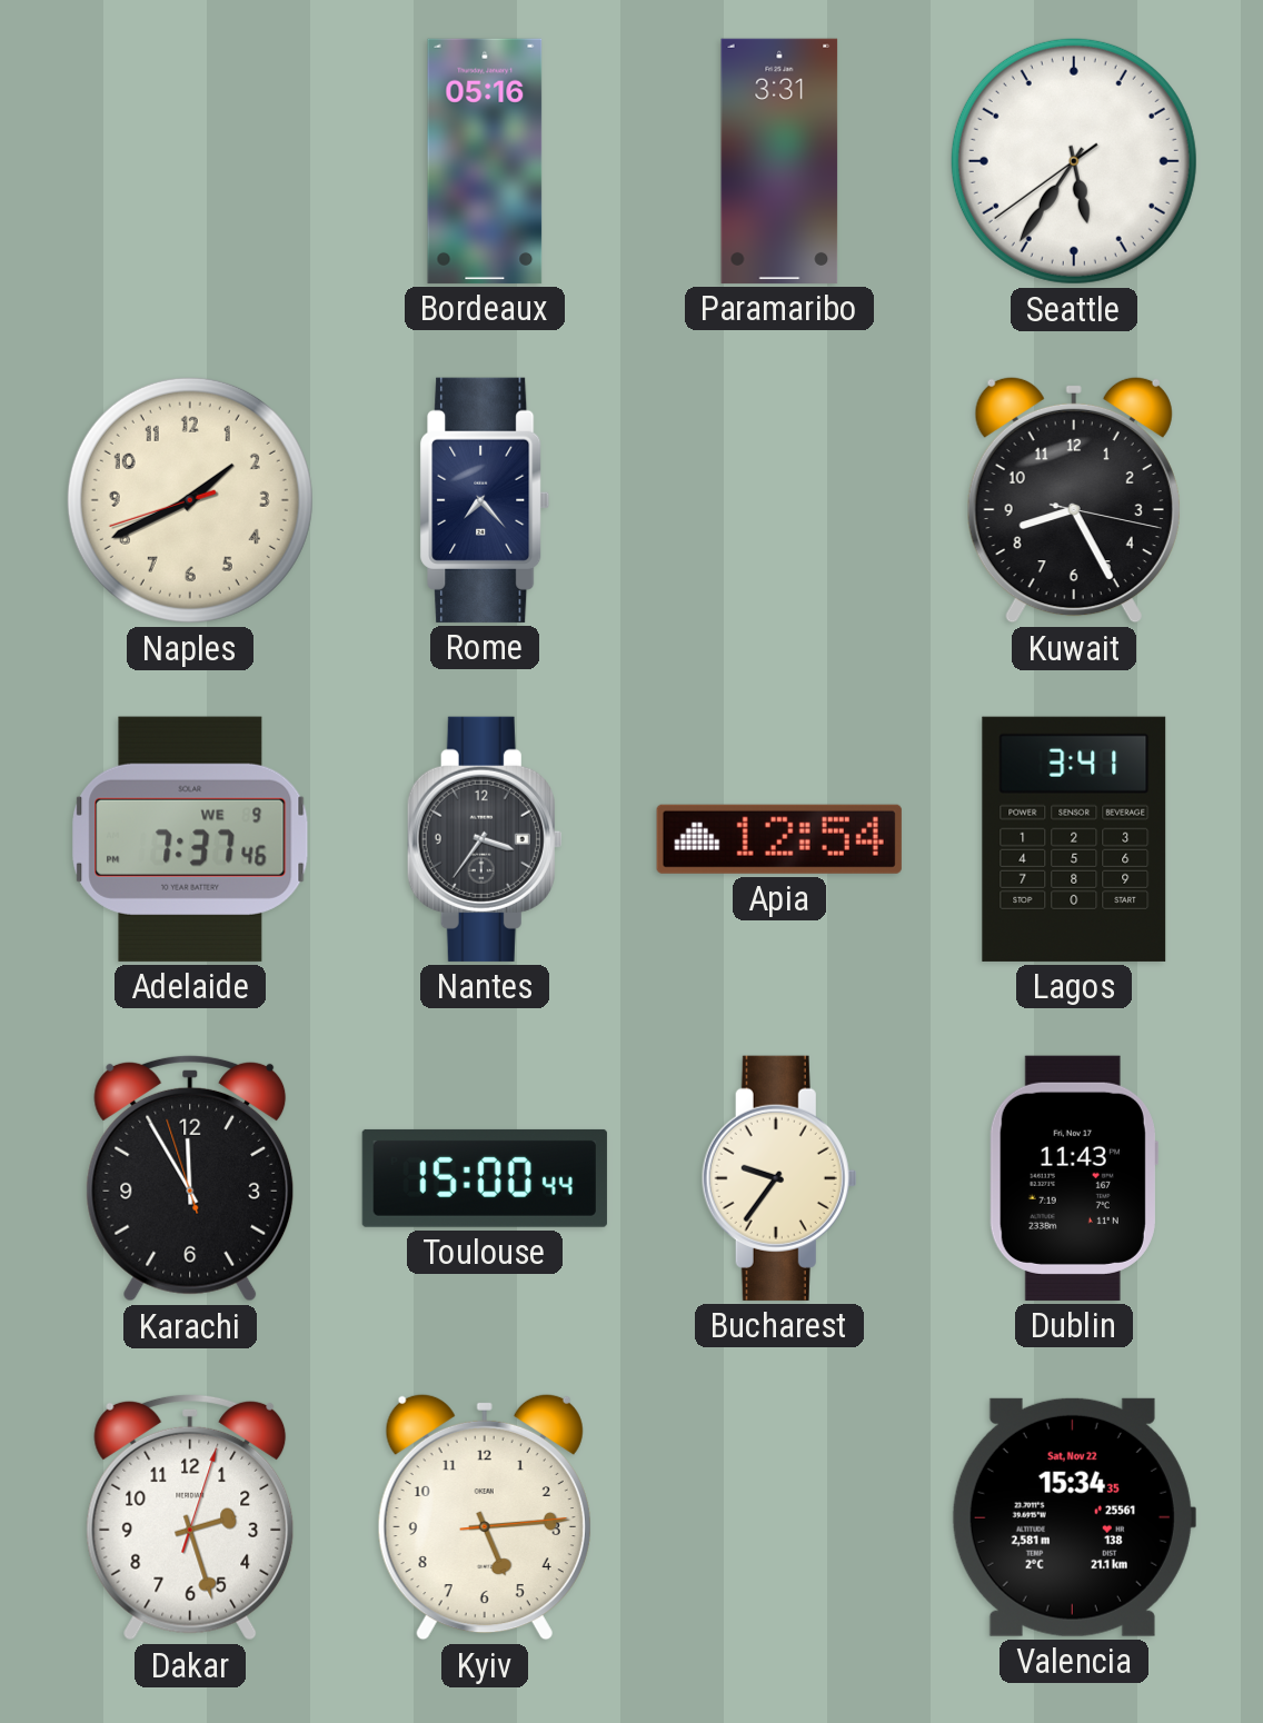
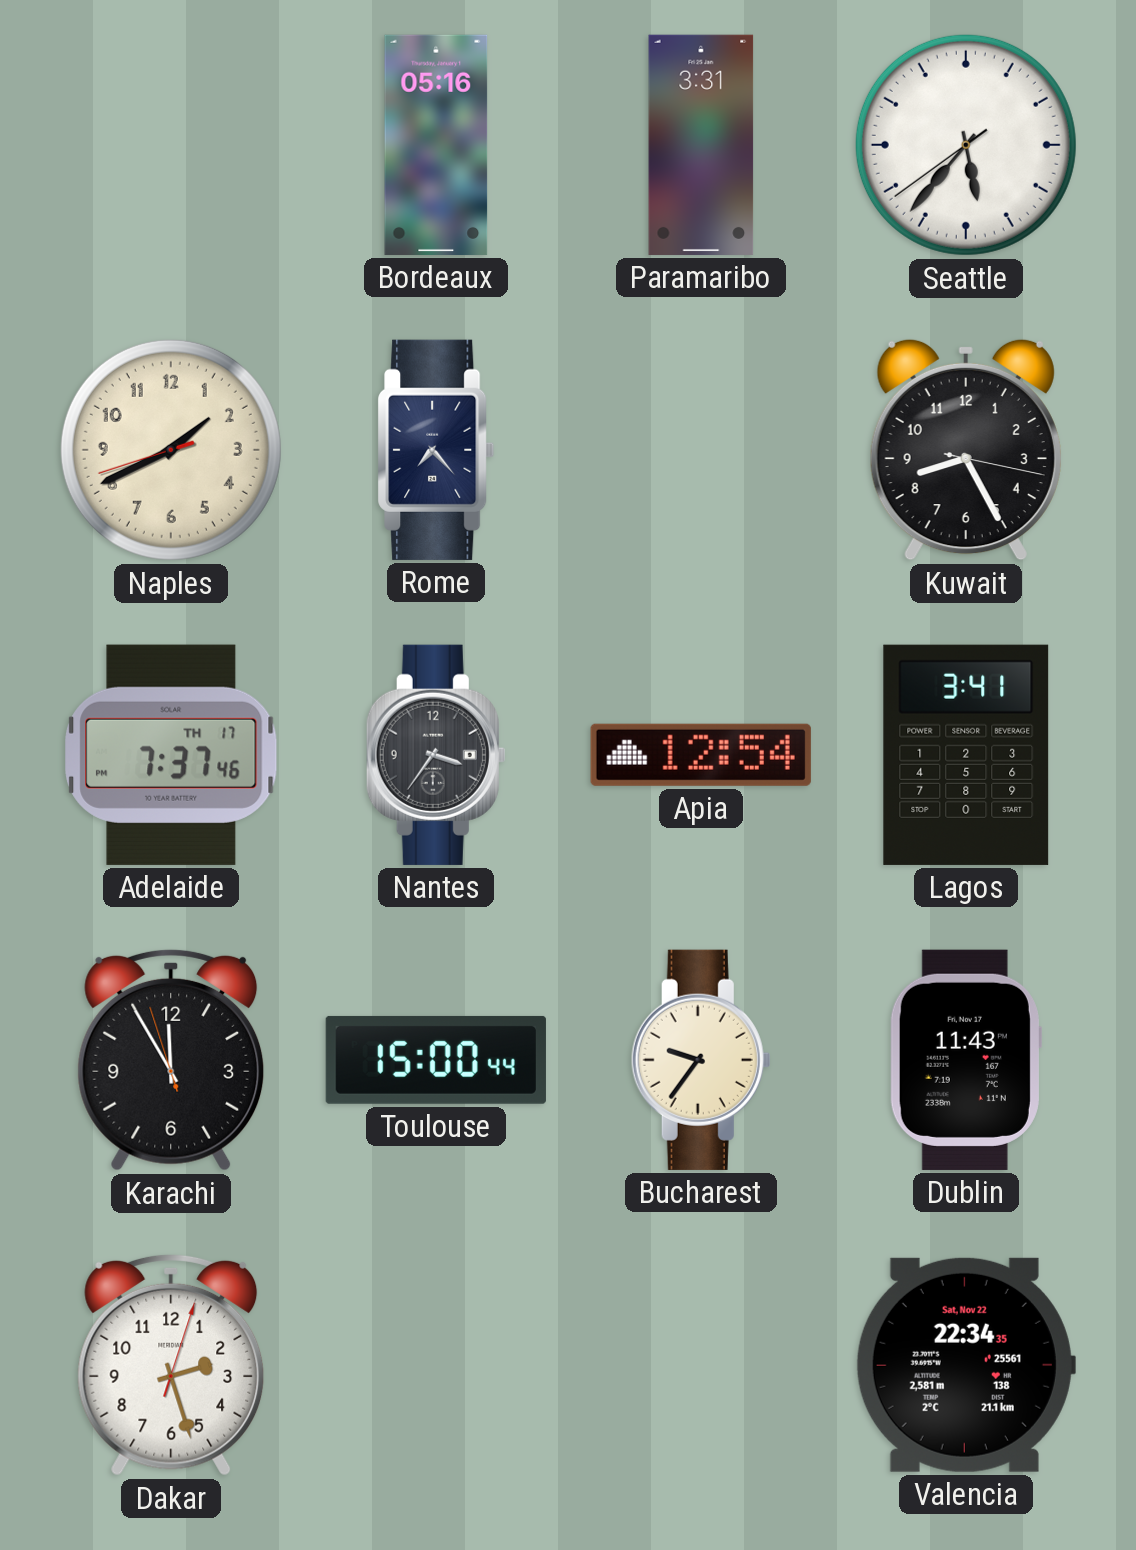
Seattle: 5:35 -> 5:36
Adelaide date: WE 9 -> TH 17
Kyiv: 5:14 -> none
Valencia: 15:34 -> 22:34
